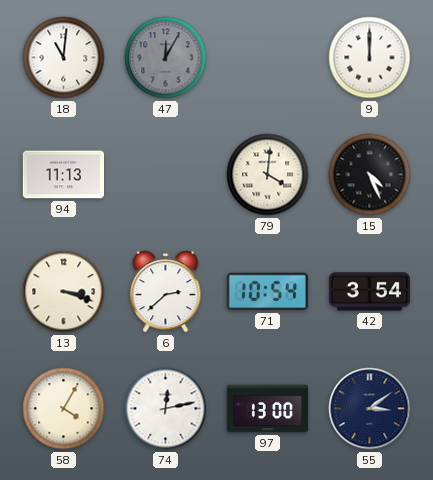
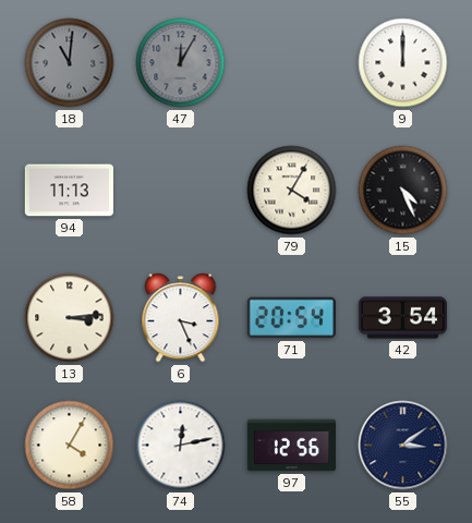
18 dial: white -> grey
79: 4:01 -> 4:05
13: 3:18 -> 3:14
6: 2:38 -> 3:26
71: 10:54 -> 20:54
97: 13:00 -> 12:56
